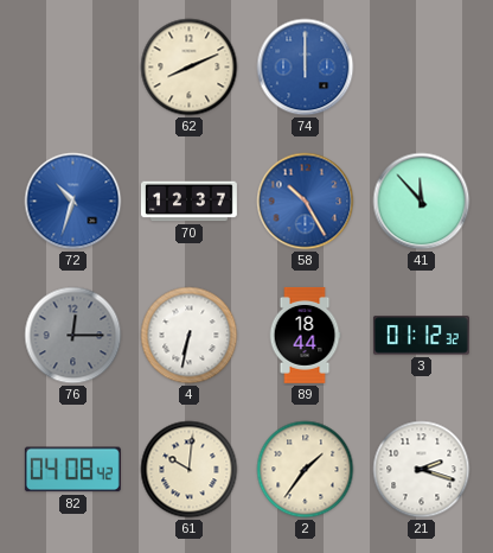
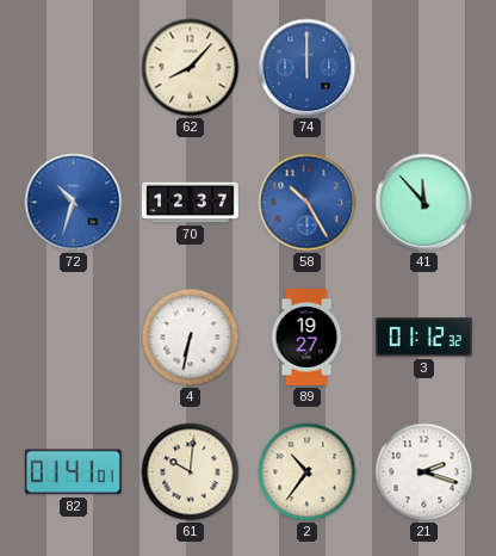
62: 8:11 -> 8:07
76: 12:15 -> none
89: 18:44 -> 19:27
82: 04:08 -> 01:41
2: 1:36 -> 10:36
